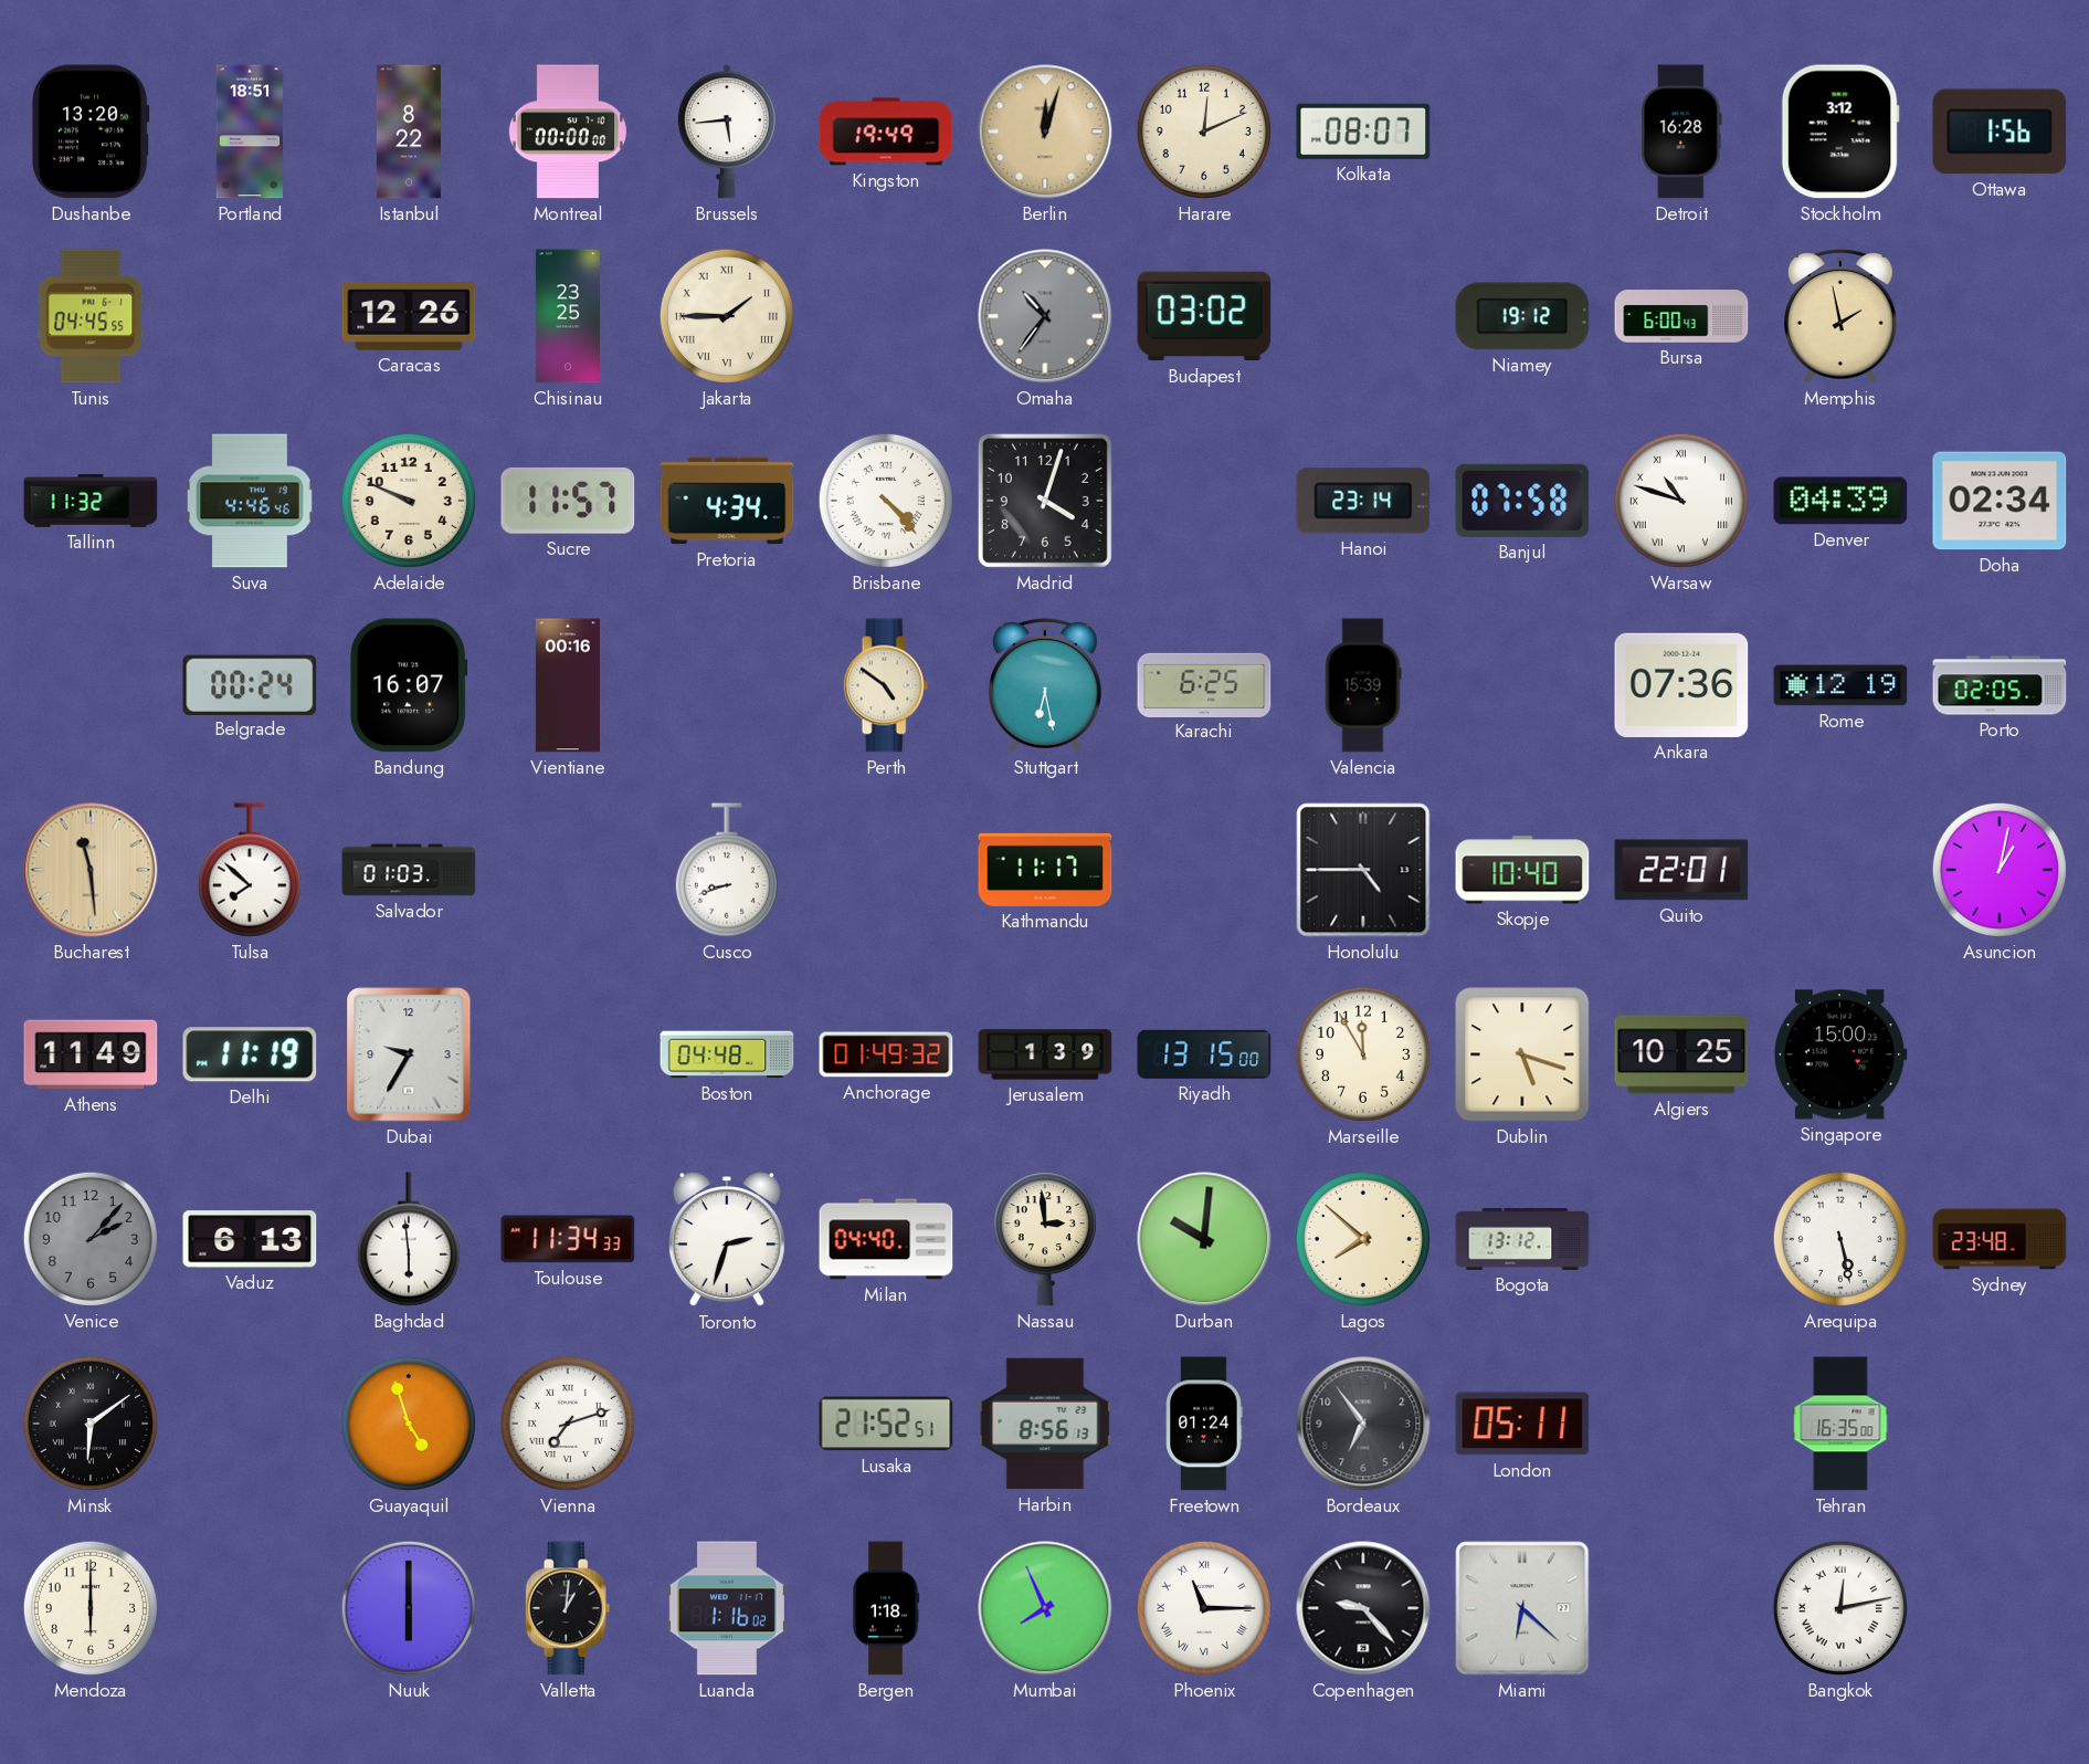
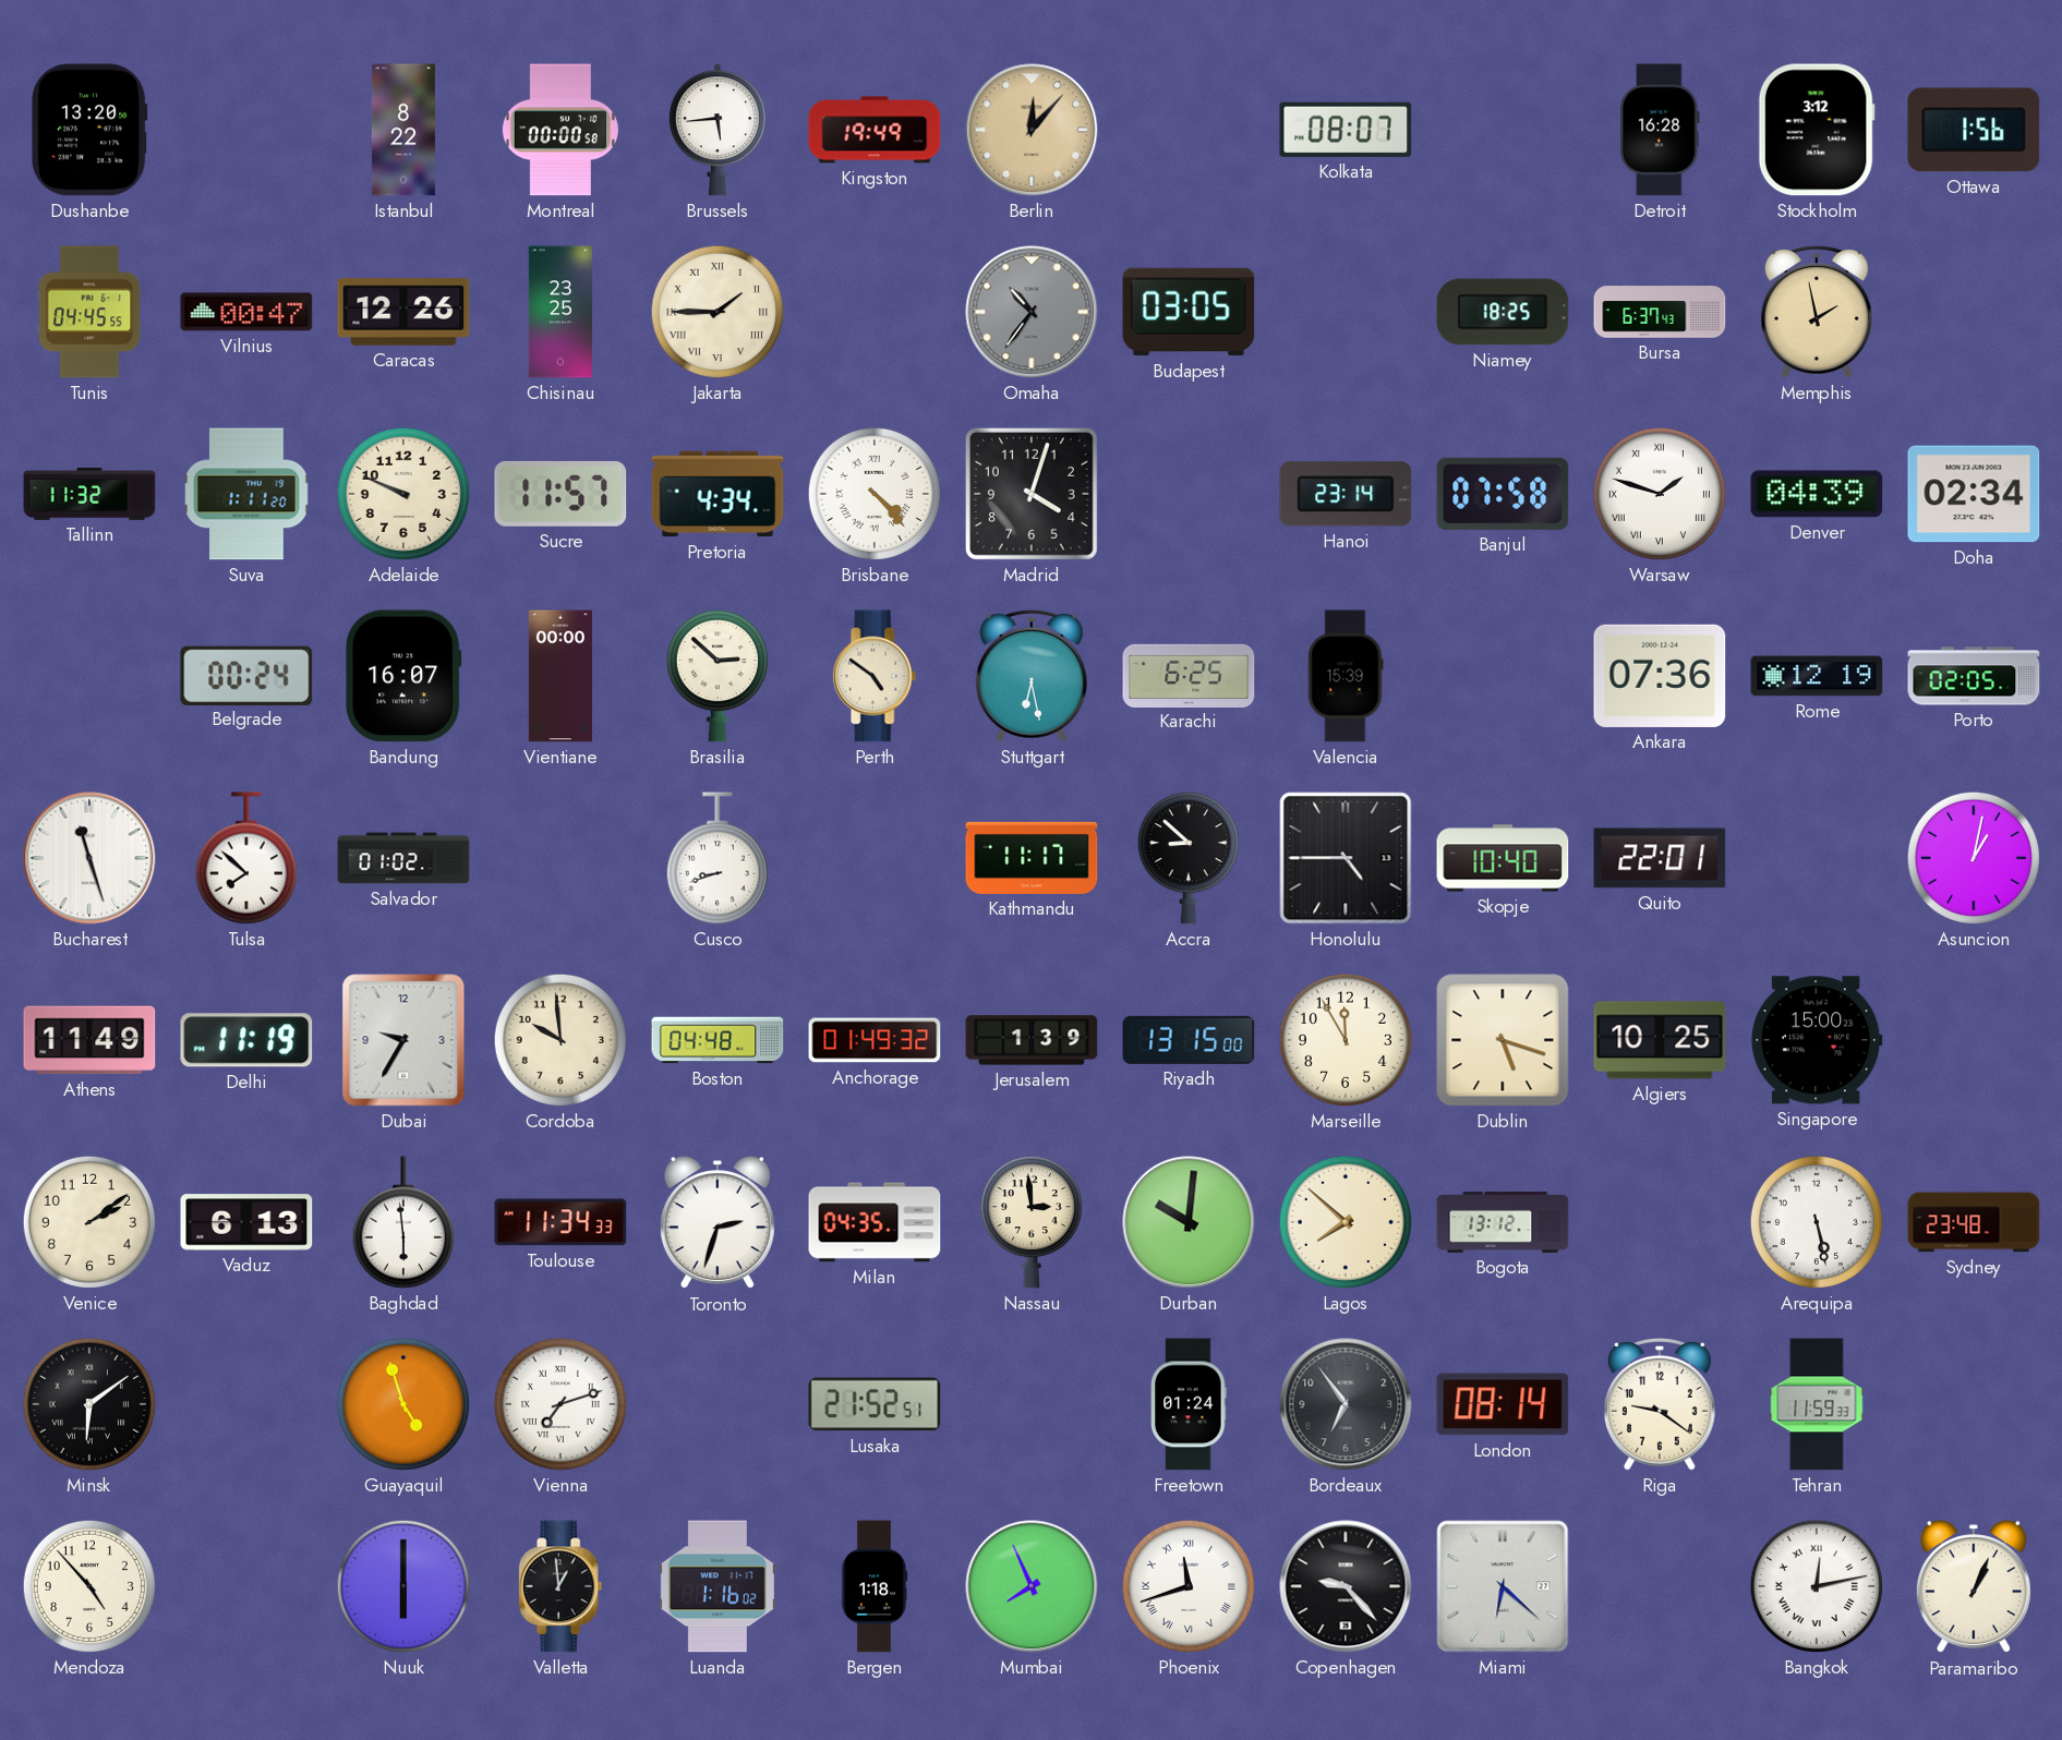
Portland: 18:51 -> none
Montreal: 00:00:00 -> 00:00:58
Berlin: 12:03 -> 12:07
Harare: 12:11 -> none
Vilnius: none -> 00:47
Budapest: 03:02 -> 03:05
Niamey: 19:12 -> 18:25
Bursa: 6:00 -> 6:37
Suva: 4:46 -> 1:11
Warsaw: 10:48 -> 1:48
Vientiane: 00:16 -> 00:00
Brasilia: none -> 2:52
Bucharest: 11:29 -> 11:27
Bucharest dial: champagne -> white
Salvador: 01:03 -> 01:02
Accra: none -> 8:52
Cordoba: none -> 9:59
Venice: 2:07 -> 2:09
Venice dial: grey -> cream
Milan: 04:40 -> 04:35
Harbin: 8:56 -> none
London: 05:11 -> 08:14
Riga: none -> 9:21
Tehran: 16:35 -> 11:59
Mendoza: 6:00 -> 4:53
Valletta: 1:01 -> 12:59
Phoenix: 11:15 -> 11:42
Paramaribo: none -> 1:04
